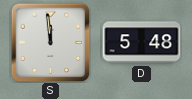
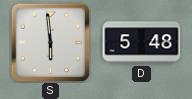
S: 11:59 -> 5:59
